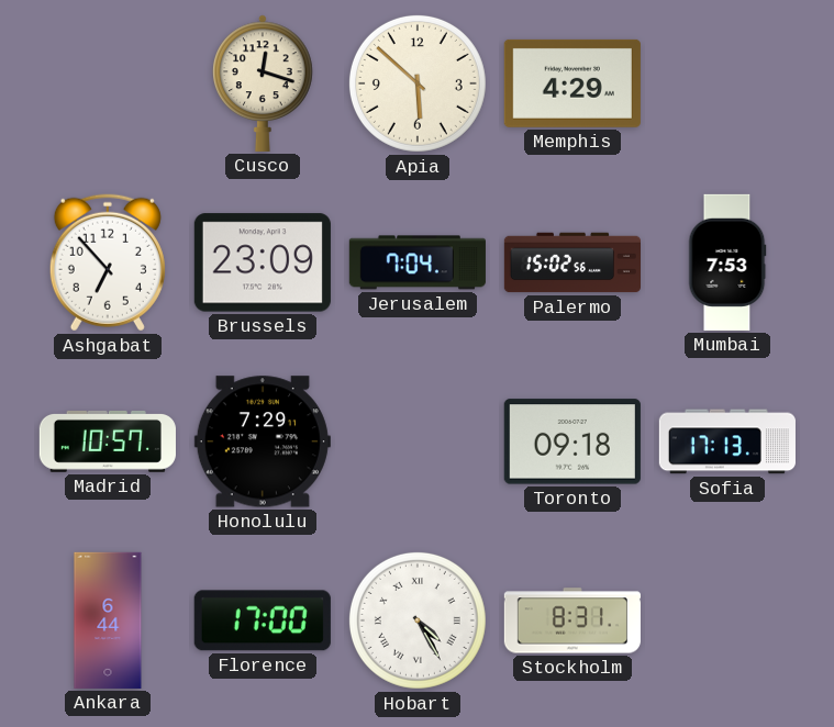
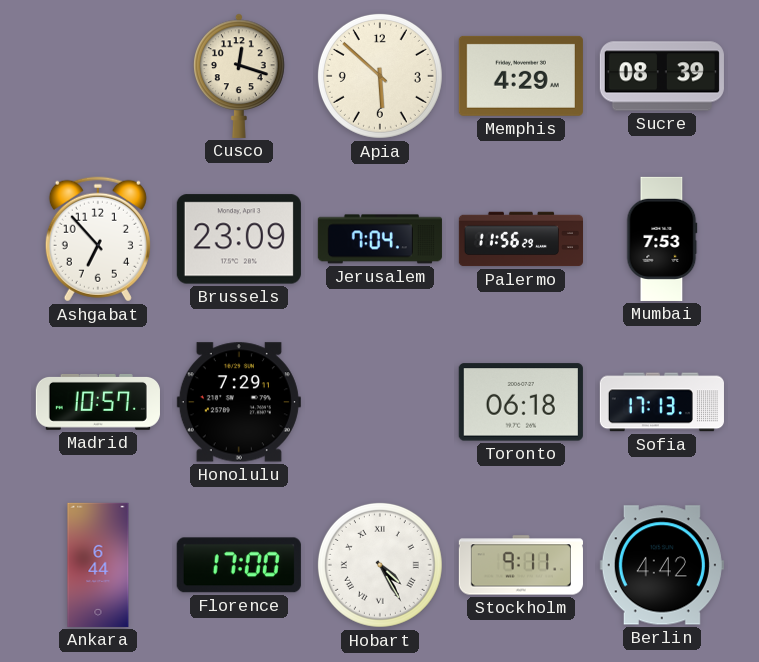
Sucre: none -> 08:39
Palermo: 15:02 -> 11:56
Toronto: 09:18 -> 06:18
Stockholm: 8:31 -> 9:11
Berlin: none -> 4:42
